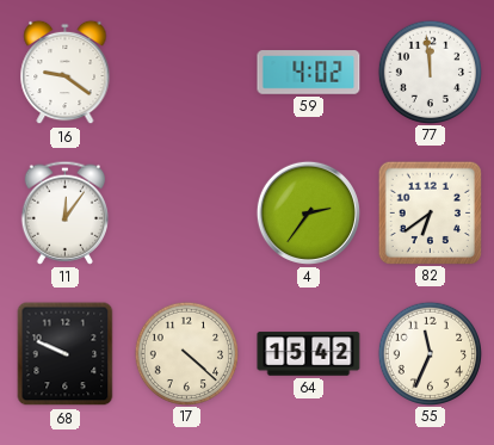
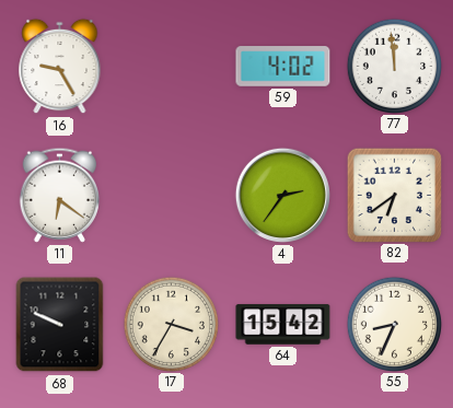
16: 9:21 -> 9:25
11: 12:06 -> 6:21
17: 4:22 -> 3:35
55: 11:34 -> 8:34
